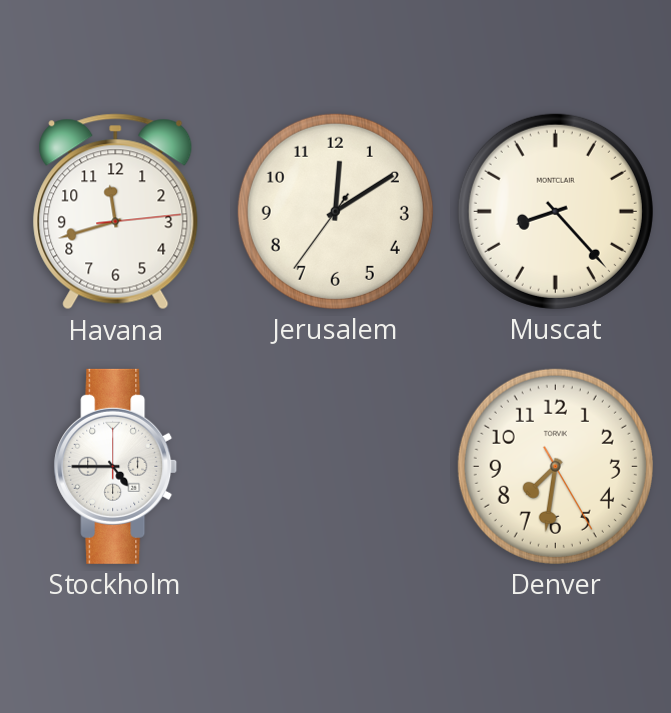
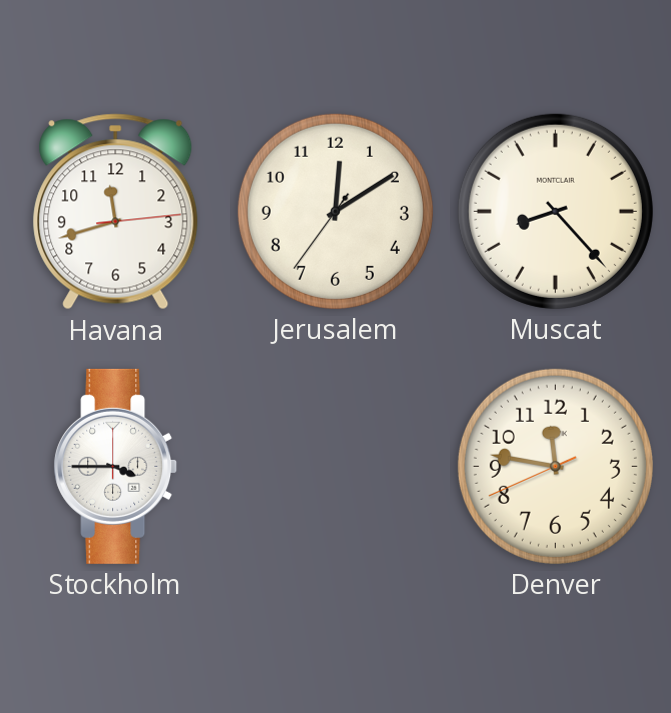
Stockholm: 4:45 -> 3:45
Denver: 7:31 -> 11:46
